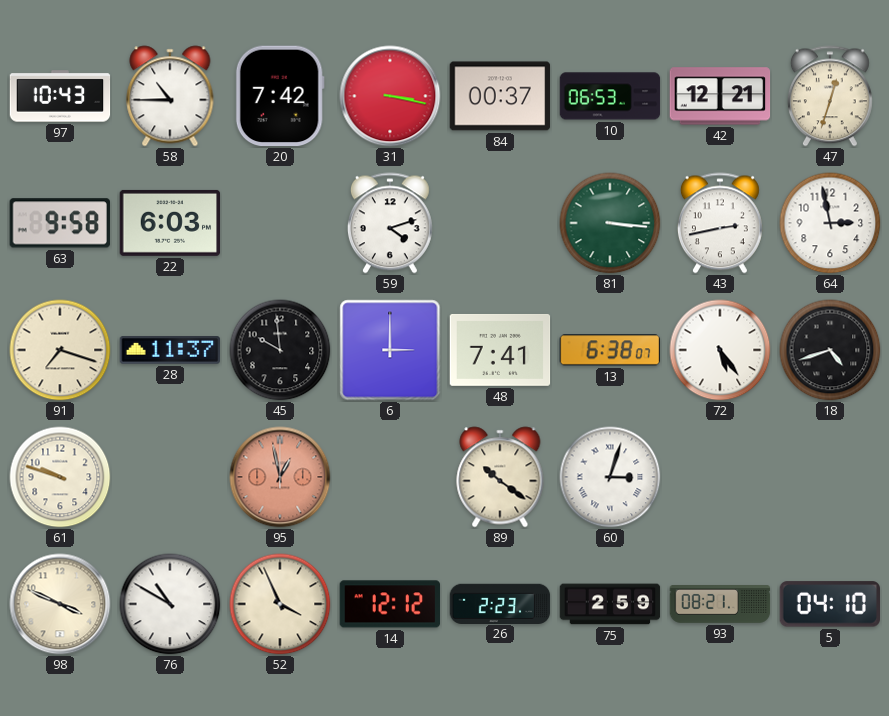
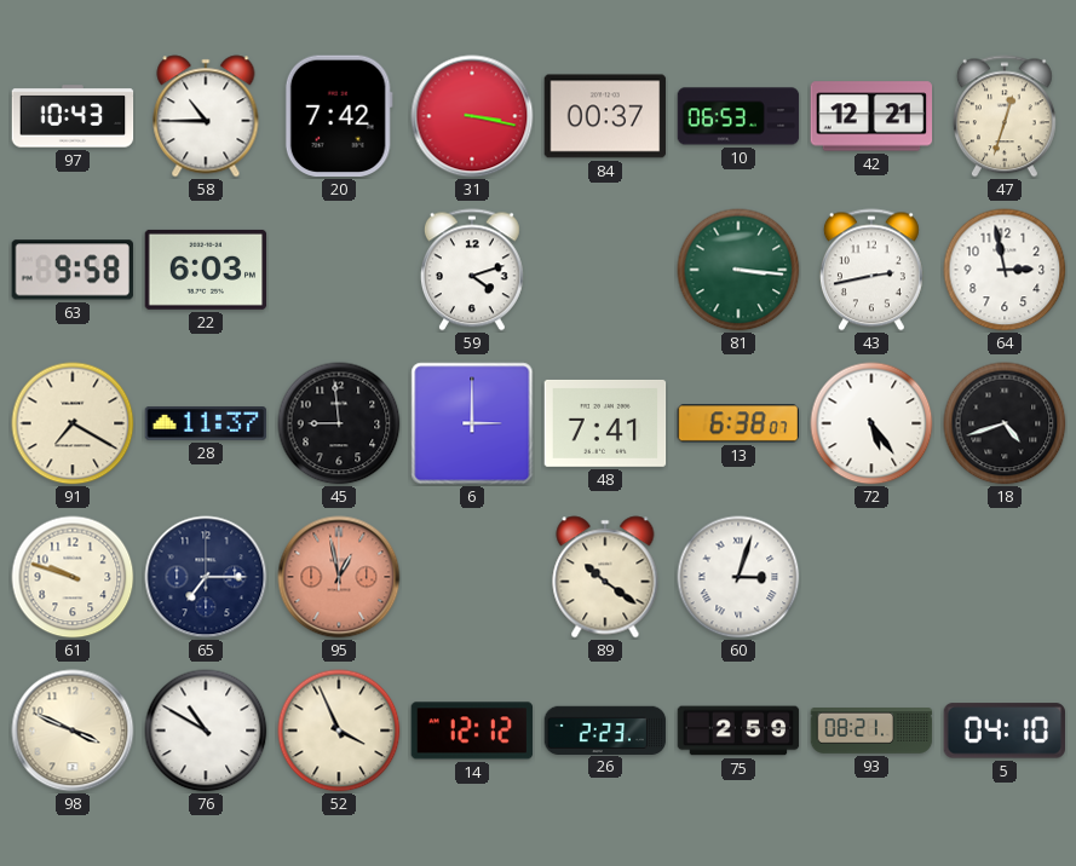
91: 7:18 -> 7:20
45: 9:59 -> 8:59
65: none -> 7:15
